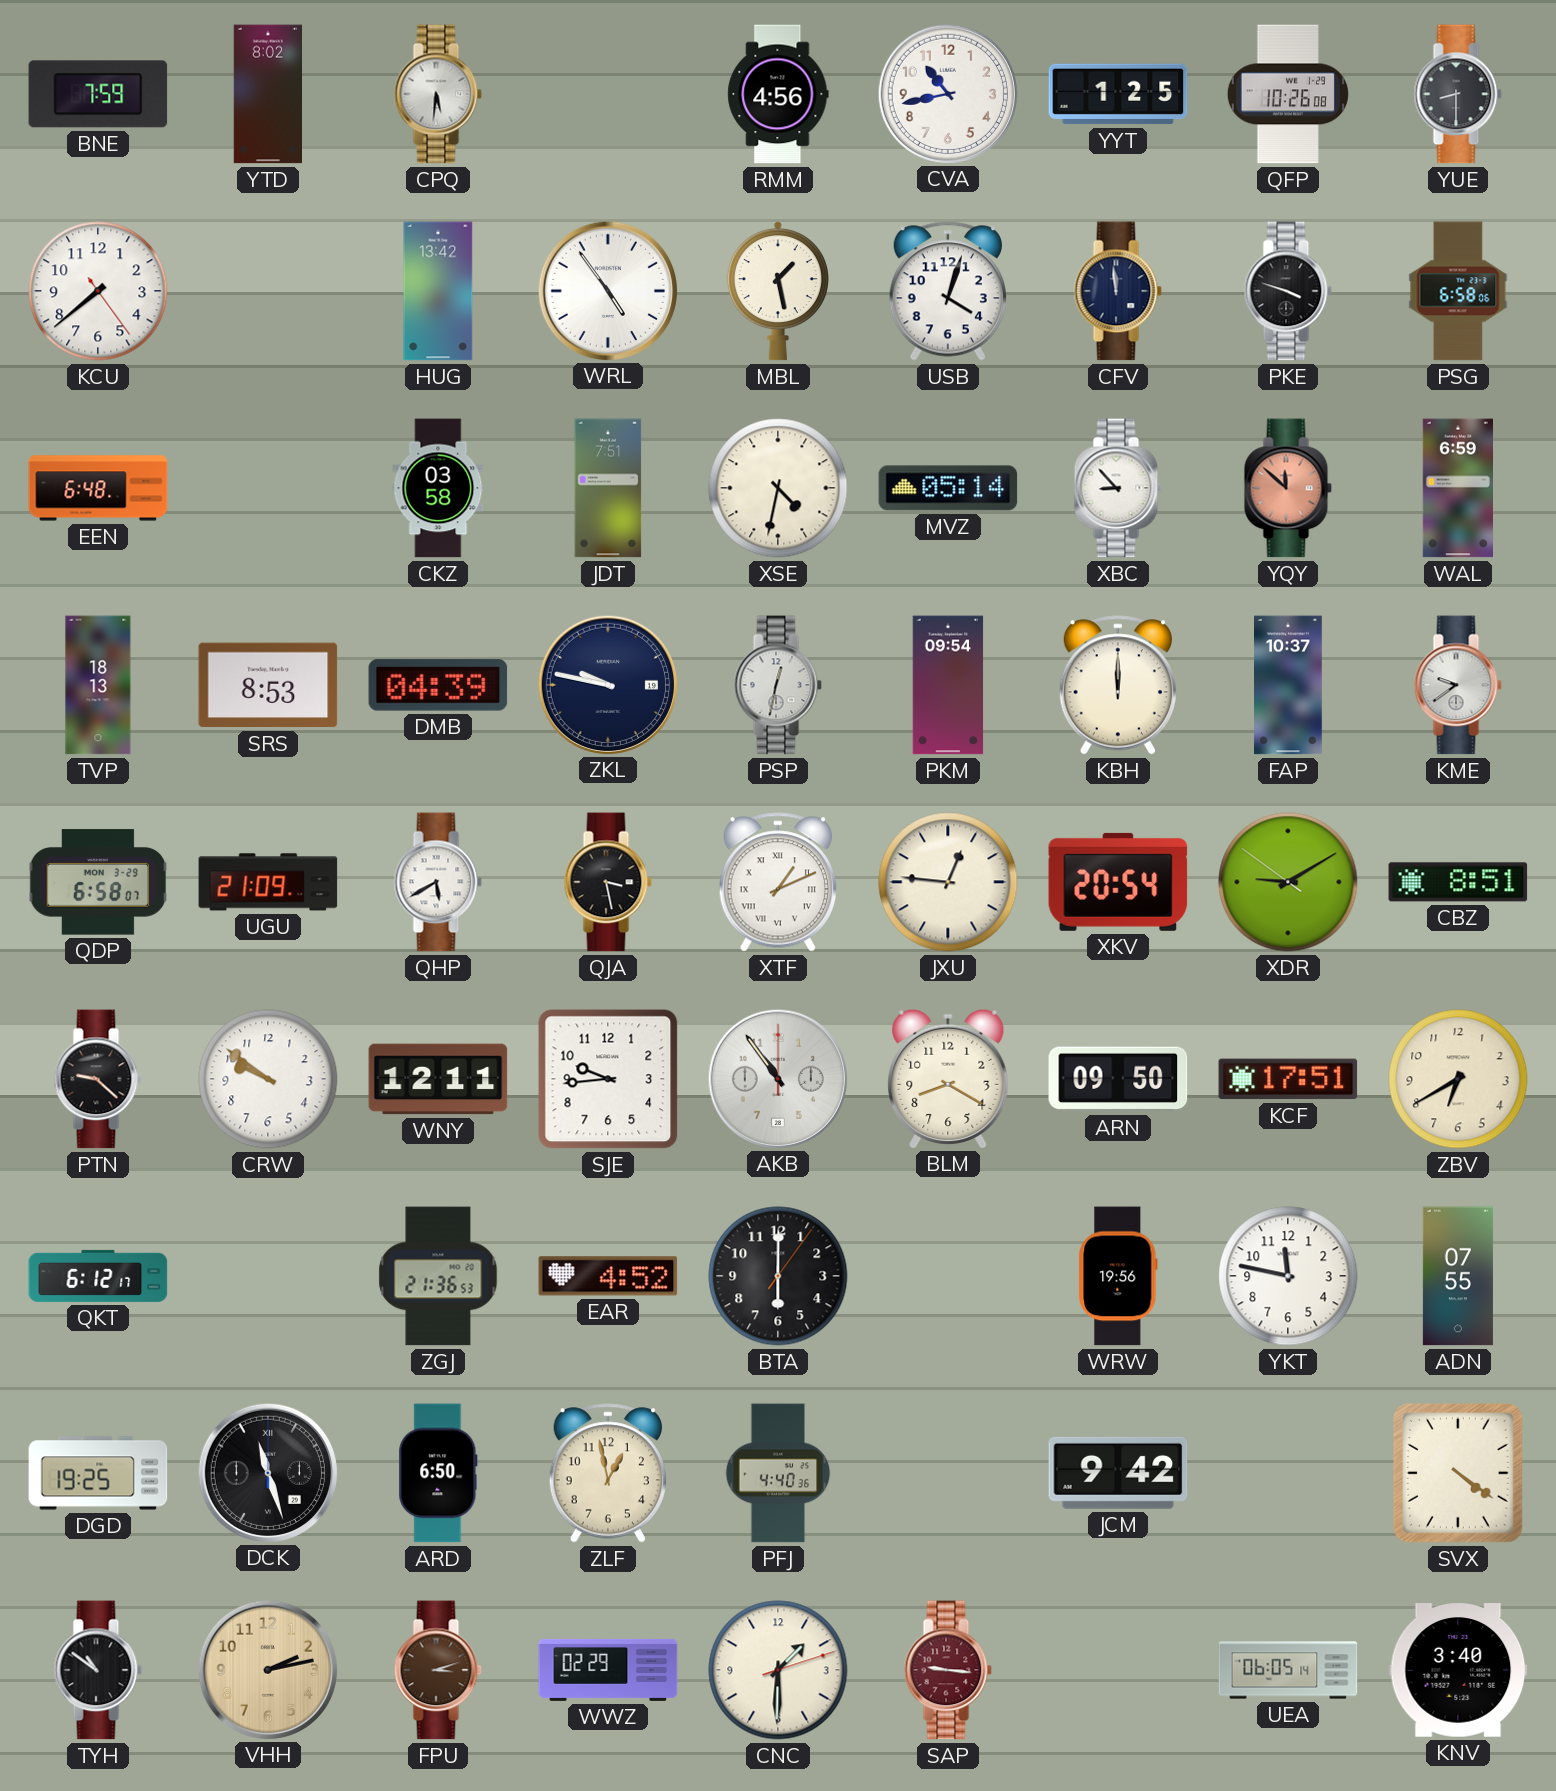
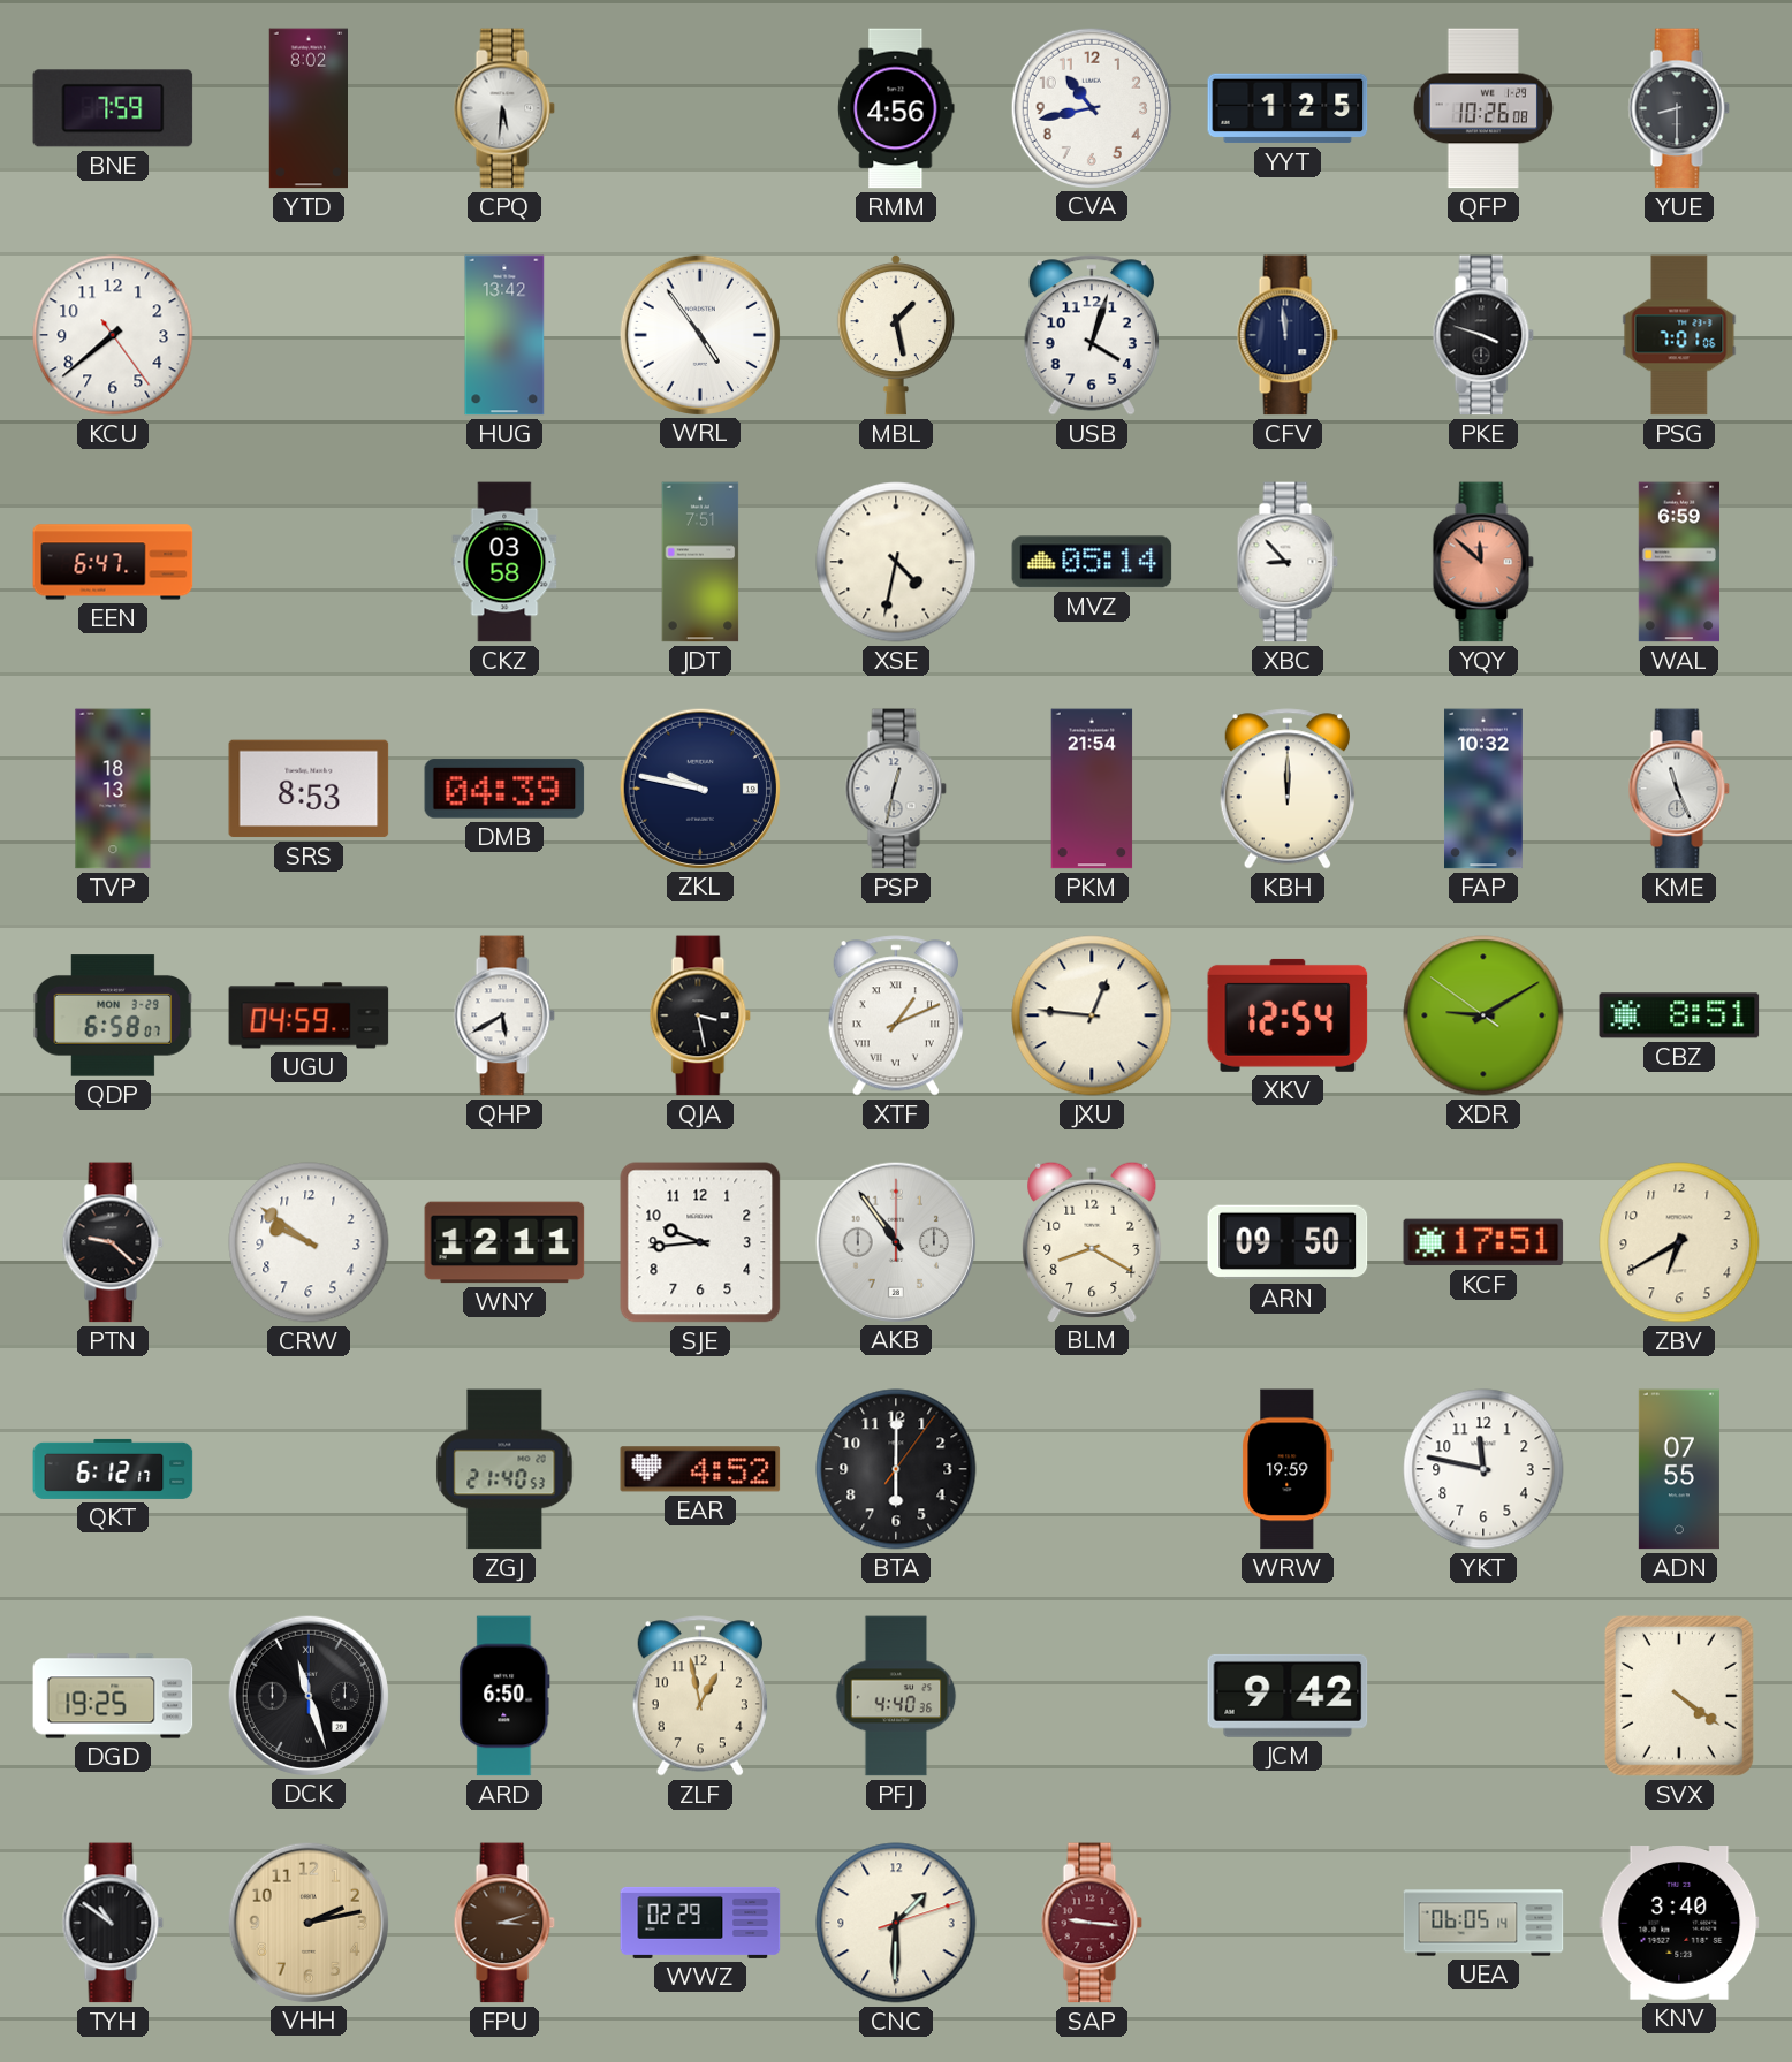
PSG: 6:58 -> 7:01
EEN: 6:48 -> 6:47
PKM: 09:54 -> 21:54
FAP: 10:37 -> 10:32
KME: 9:39 -> 11:26
UGU: 21:09 -> 04:59
XKV: 20:54 -> 12:54
ZGJ: 21:36 -> 21:40
WRW: 19:56 -> 19:59
